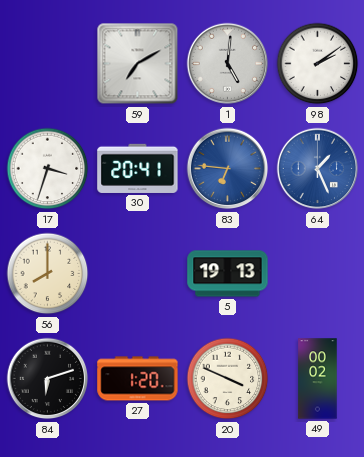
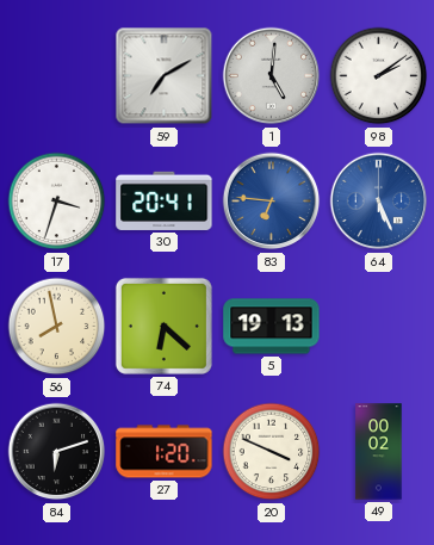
64: 1:26 -> 5:26
56: 8:00 -> 7:58
74: none -> 6:22
